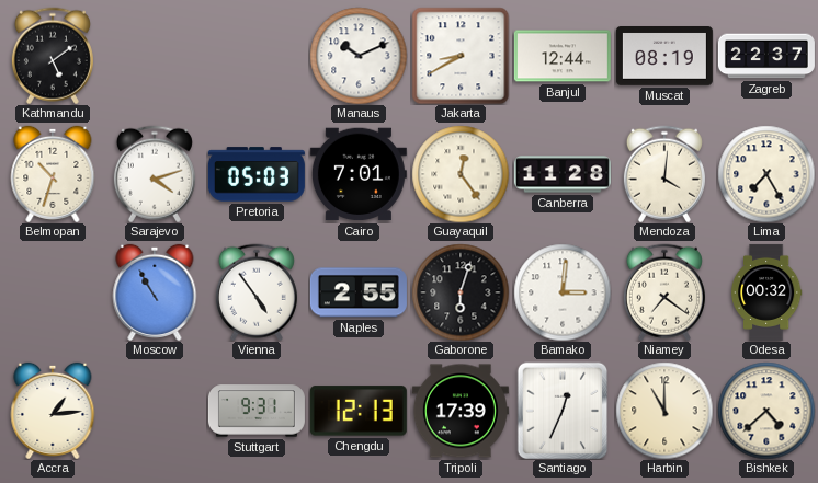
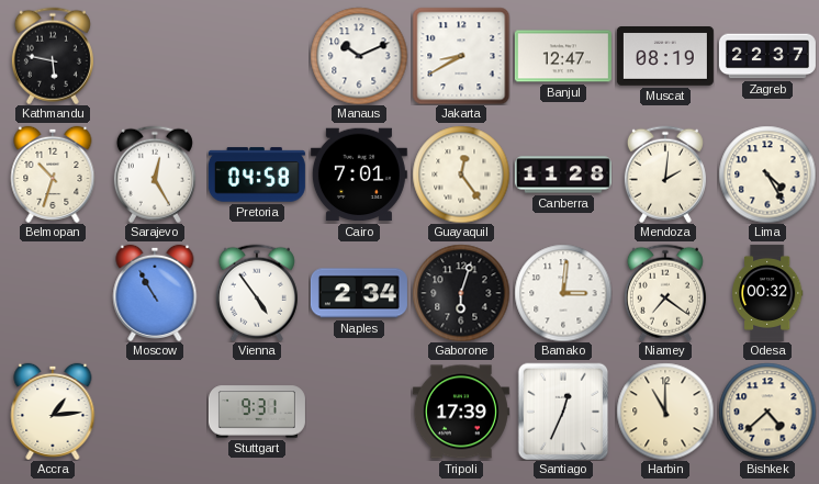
Kathmandu: 5:09 -> 5:47
Banjul: 12:44 -> 12:47
Sarajevo: 4:12 -> 12:25
Pretoria: 05:03 -> 04:58
Mendoza: 4:01 -> 2:01
Lima: 7:25 -> 4:25
Naples: 2:55 -> 2:34
Chengdu: 12:13 -> none
